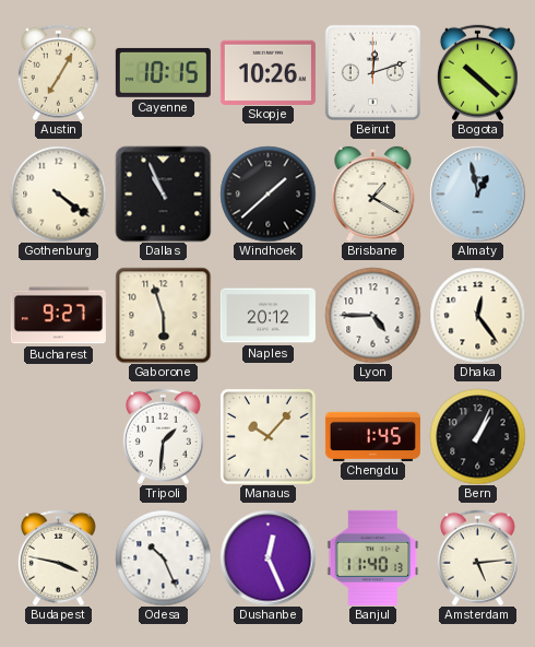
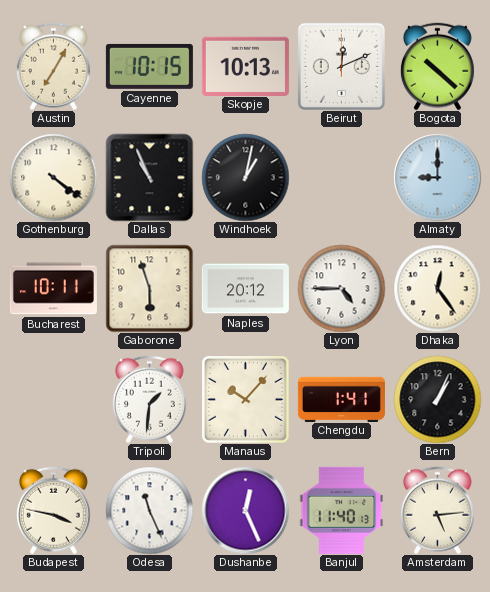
Skopje: 10:26 -> 10:13
Beirut: 12:12 -> 12:11
Windhoek: 1:38 -> 1:02
Brisbane: 1:20 -> none
Almaty: 12:58 -> 9:00
Bucharest: 9:27 -> 10:11
Chengdu: 1:45 -> 1:41
Odesa: 10:26 -> 11:26
